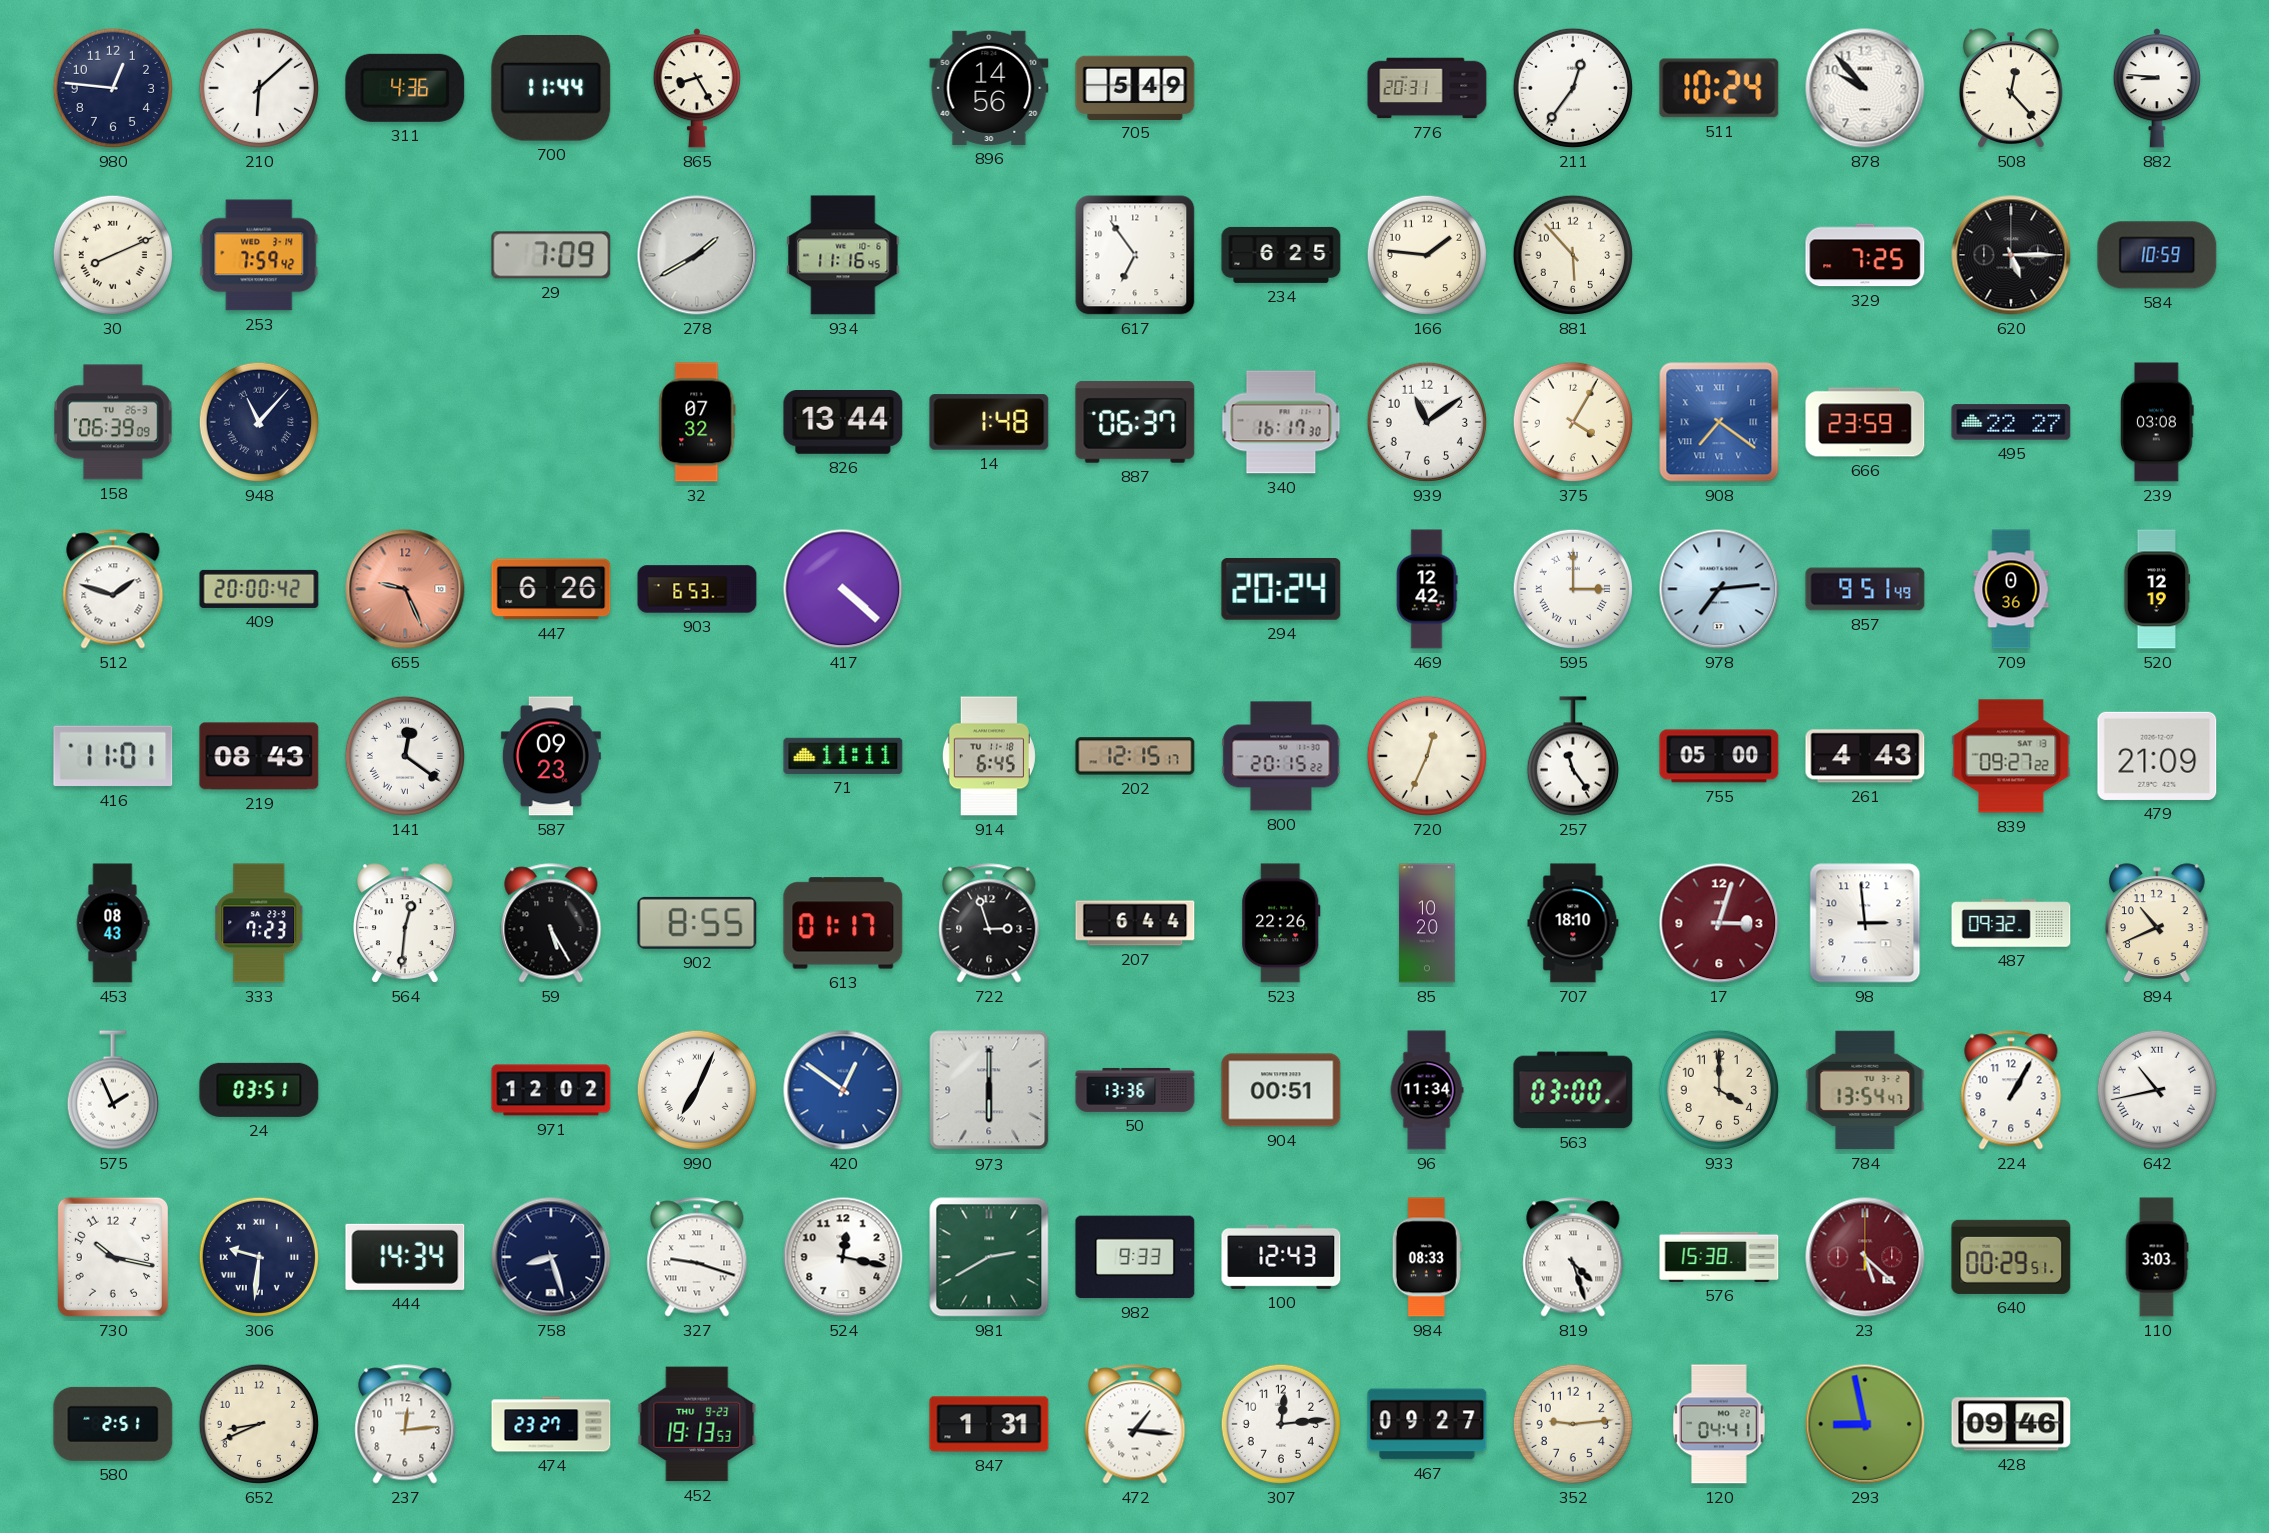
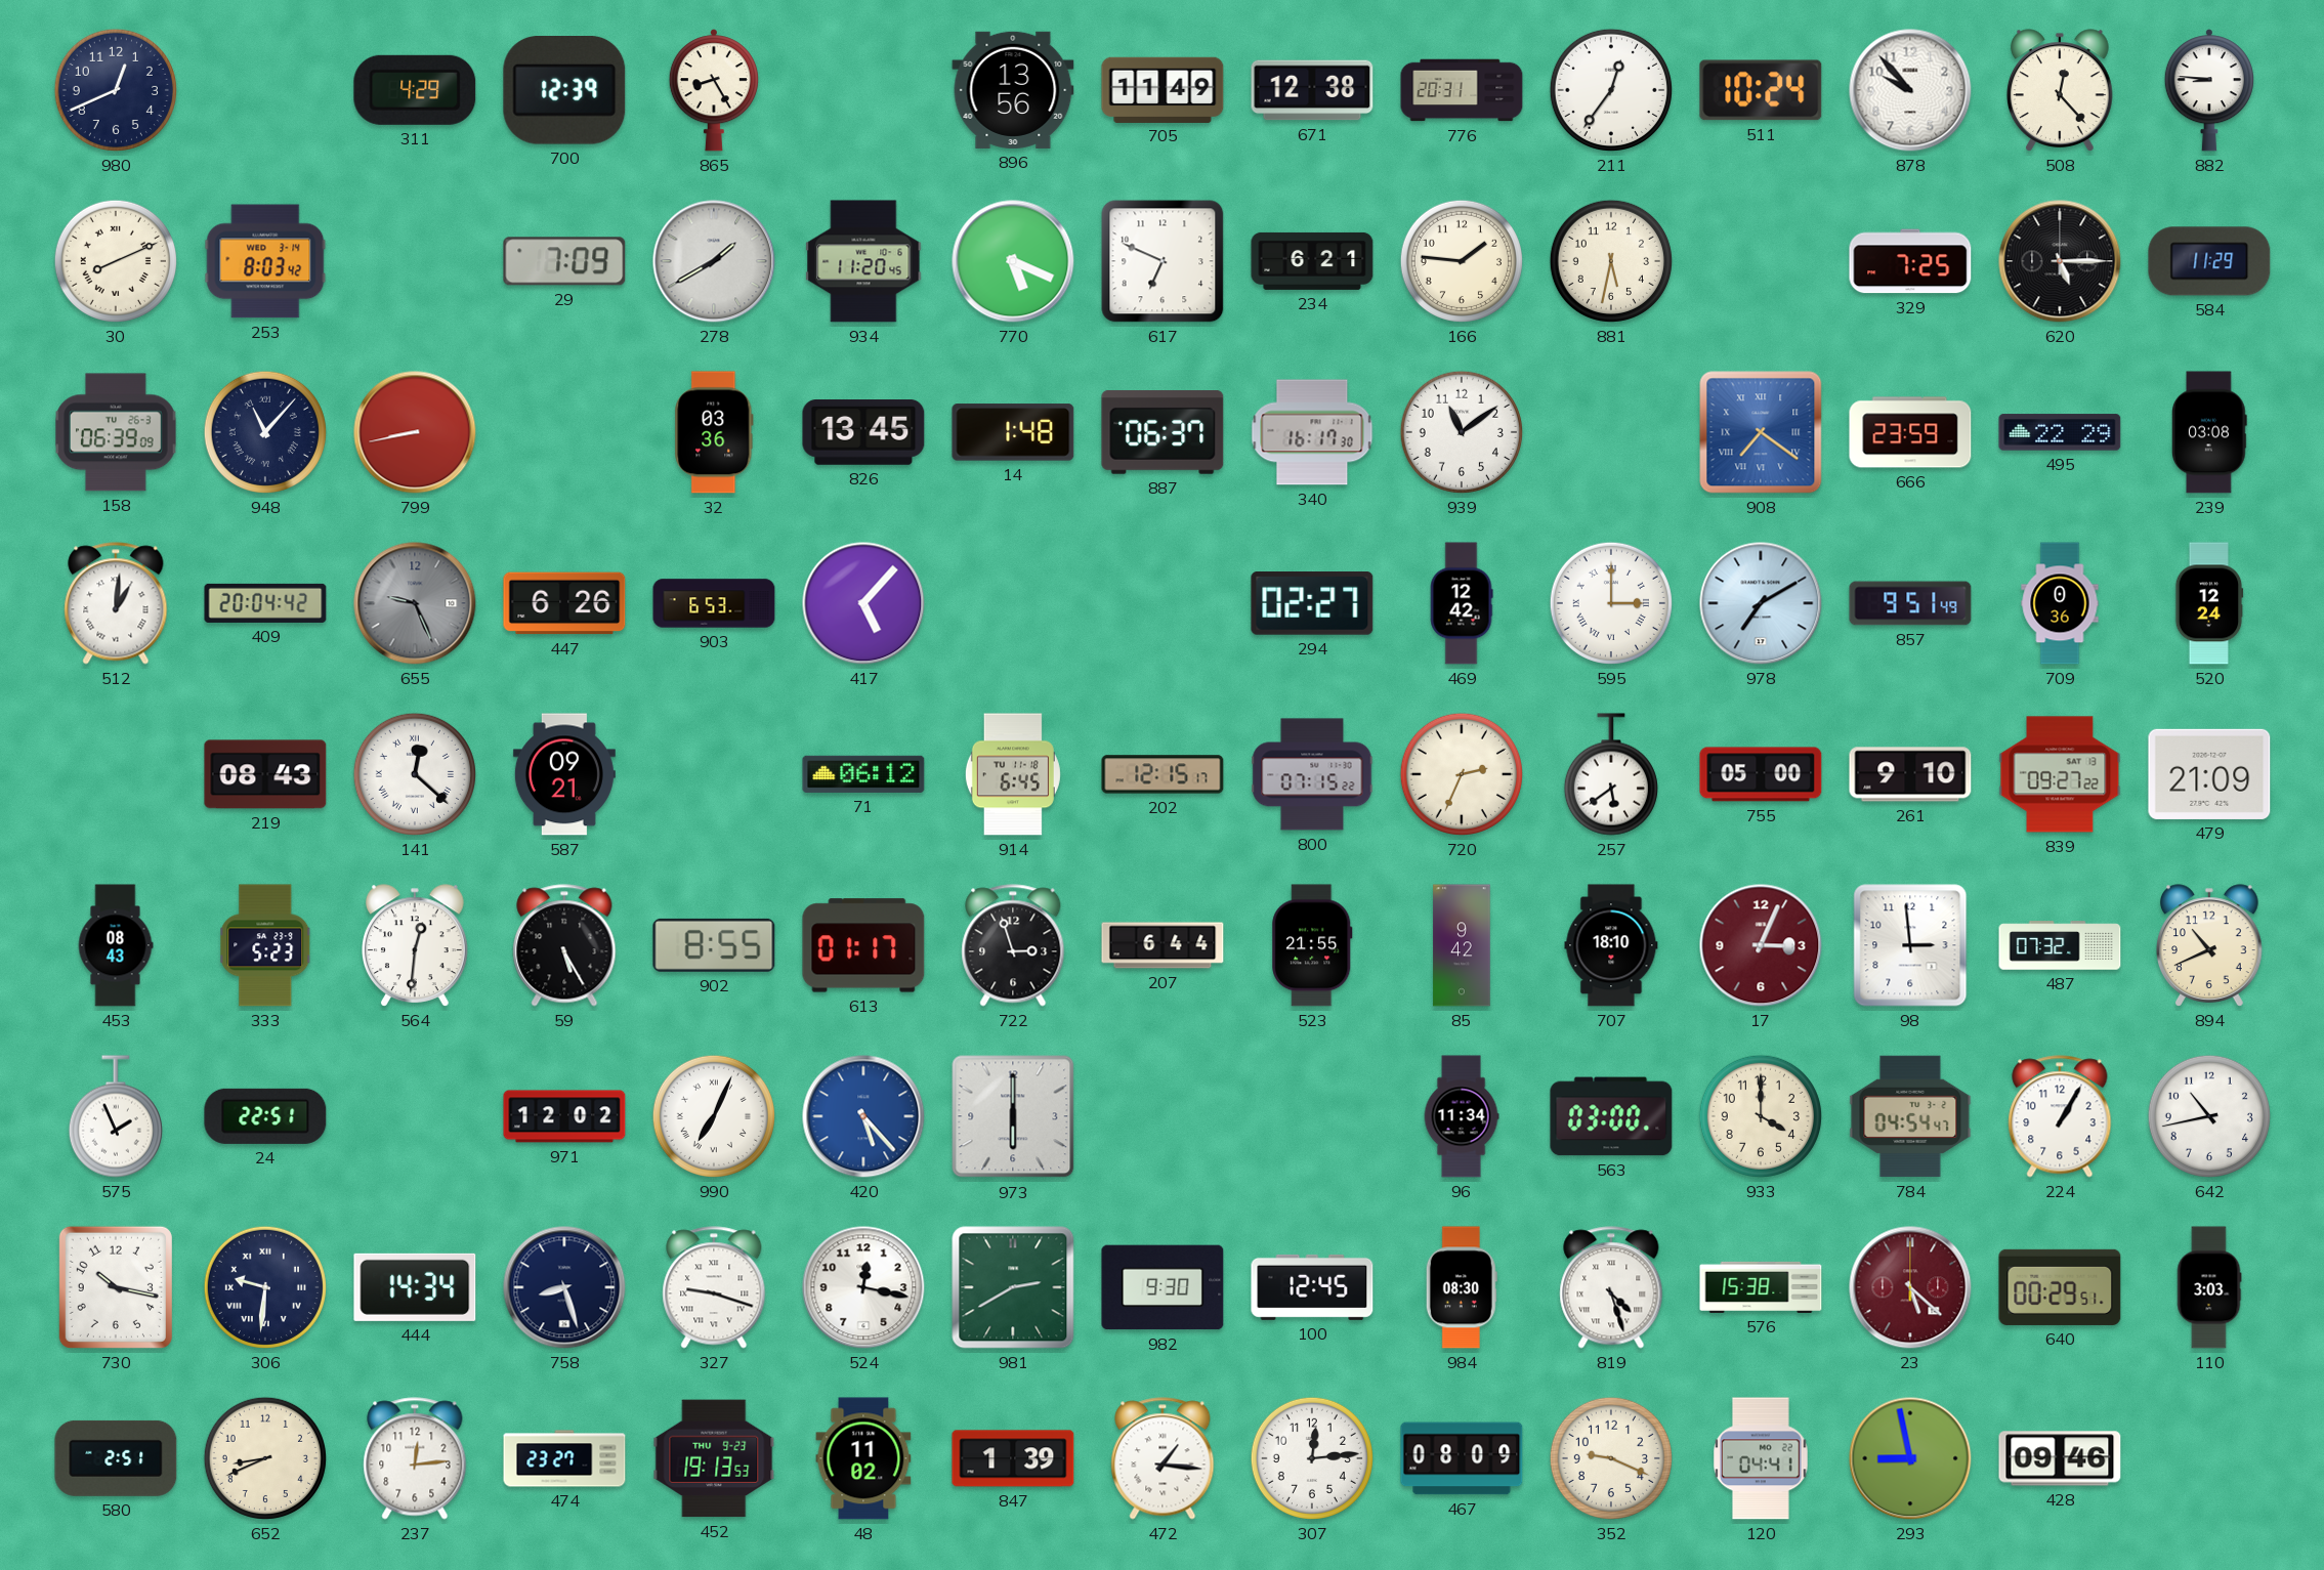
980: 12:46 -> 12:41
210: 6:08 -> none
311: 4:36 -> 4:29
700: 11:44 -> 12:39
896: 14:56 -> 13:56
705: 5:49 -> 11:49
671: none -> 12:38
253: 7:59 -> 8:03
934: 11:16 -> 11:20
770: none -> 5:19
617: 6:54 -> 6:49
234: 6:25 -> 6:21
881: 5:53 -> 5:32
584: 10:59 -> 11:29
799: none -> 8:43
32: 07:32 -> 03:36
826: 13:44 -> 13:45
375: 4:05 -> none
495: 22:27 -> 22:29
512: 1:48 -> 1:01
409: 20:00 -> 20:04
655 dial: salmon -> grey
417: 4:22 -> 5:07
294: 20:24 -> 02:27
978: 7:14 -> 7:10
520: 12:19 -> 12:24
416: 11:01 -> none
141: 12:21 -> 12:22
587: 09:23 -> 09:21
71: 11:11 -> 06:12
800: 20:15 -> 07:15
720: 12:34 -> 2:34
257: 11:24 -> 5:39
261: 4:43 -> 9:10
333: 7:23 -> 5:23
523: 22:26 -> 21:55
85: 10:20 -> 9:42
17: 3:03 -> 3:04
487: 09:32 -> 07:32
24: 03:51 -> 22:51
420: 12:51 -> 5:23
50: 13:36 -> none
904: 00:51 -> none
784: 13:54 -> 04:54
642 numerals: Roman -> Arabic
982: 9:33 -> 9:30
100: 12:43 -> 12:45
984: 08:33 -> 08:30
48: none -> 11:02
847: 1:31 -> 1:39
467: 09:27 -> 08:09
352: 9:14 -> 9:19
